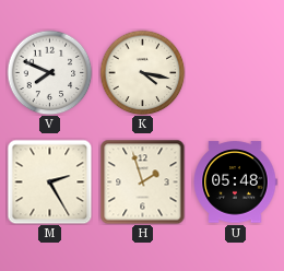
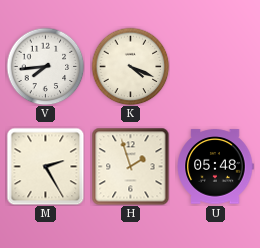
V: 7:49 -> 7:44
K: 4:17 -> 4:19
